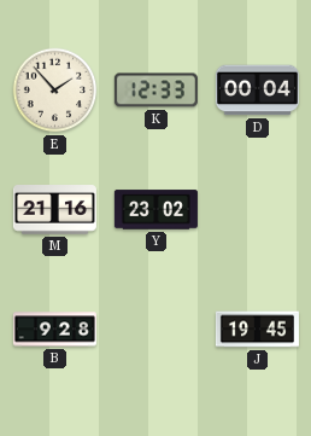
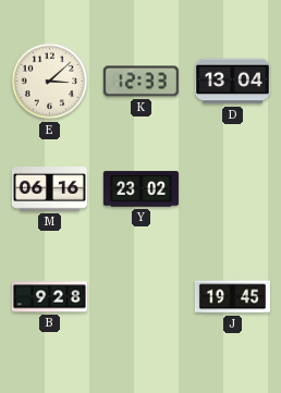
E: 1:53 -> 3:08
D: 00:04 -> 13:04
M: 21:16 -> 06:16
